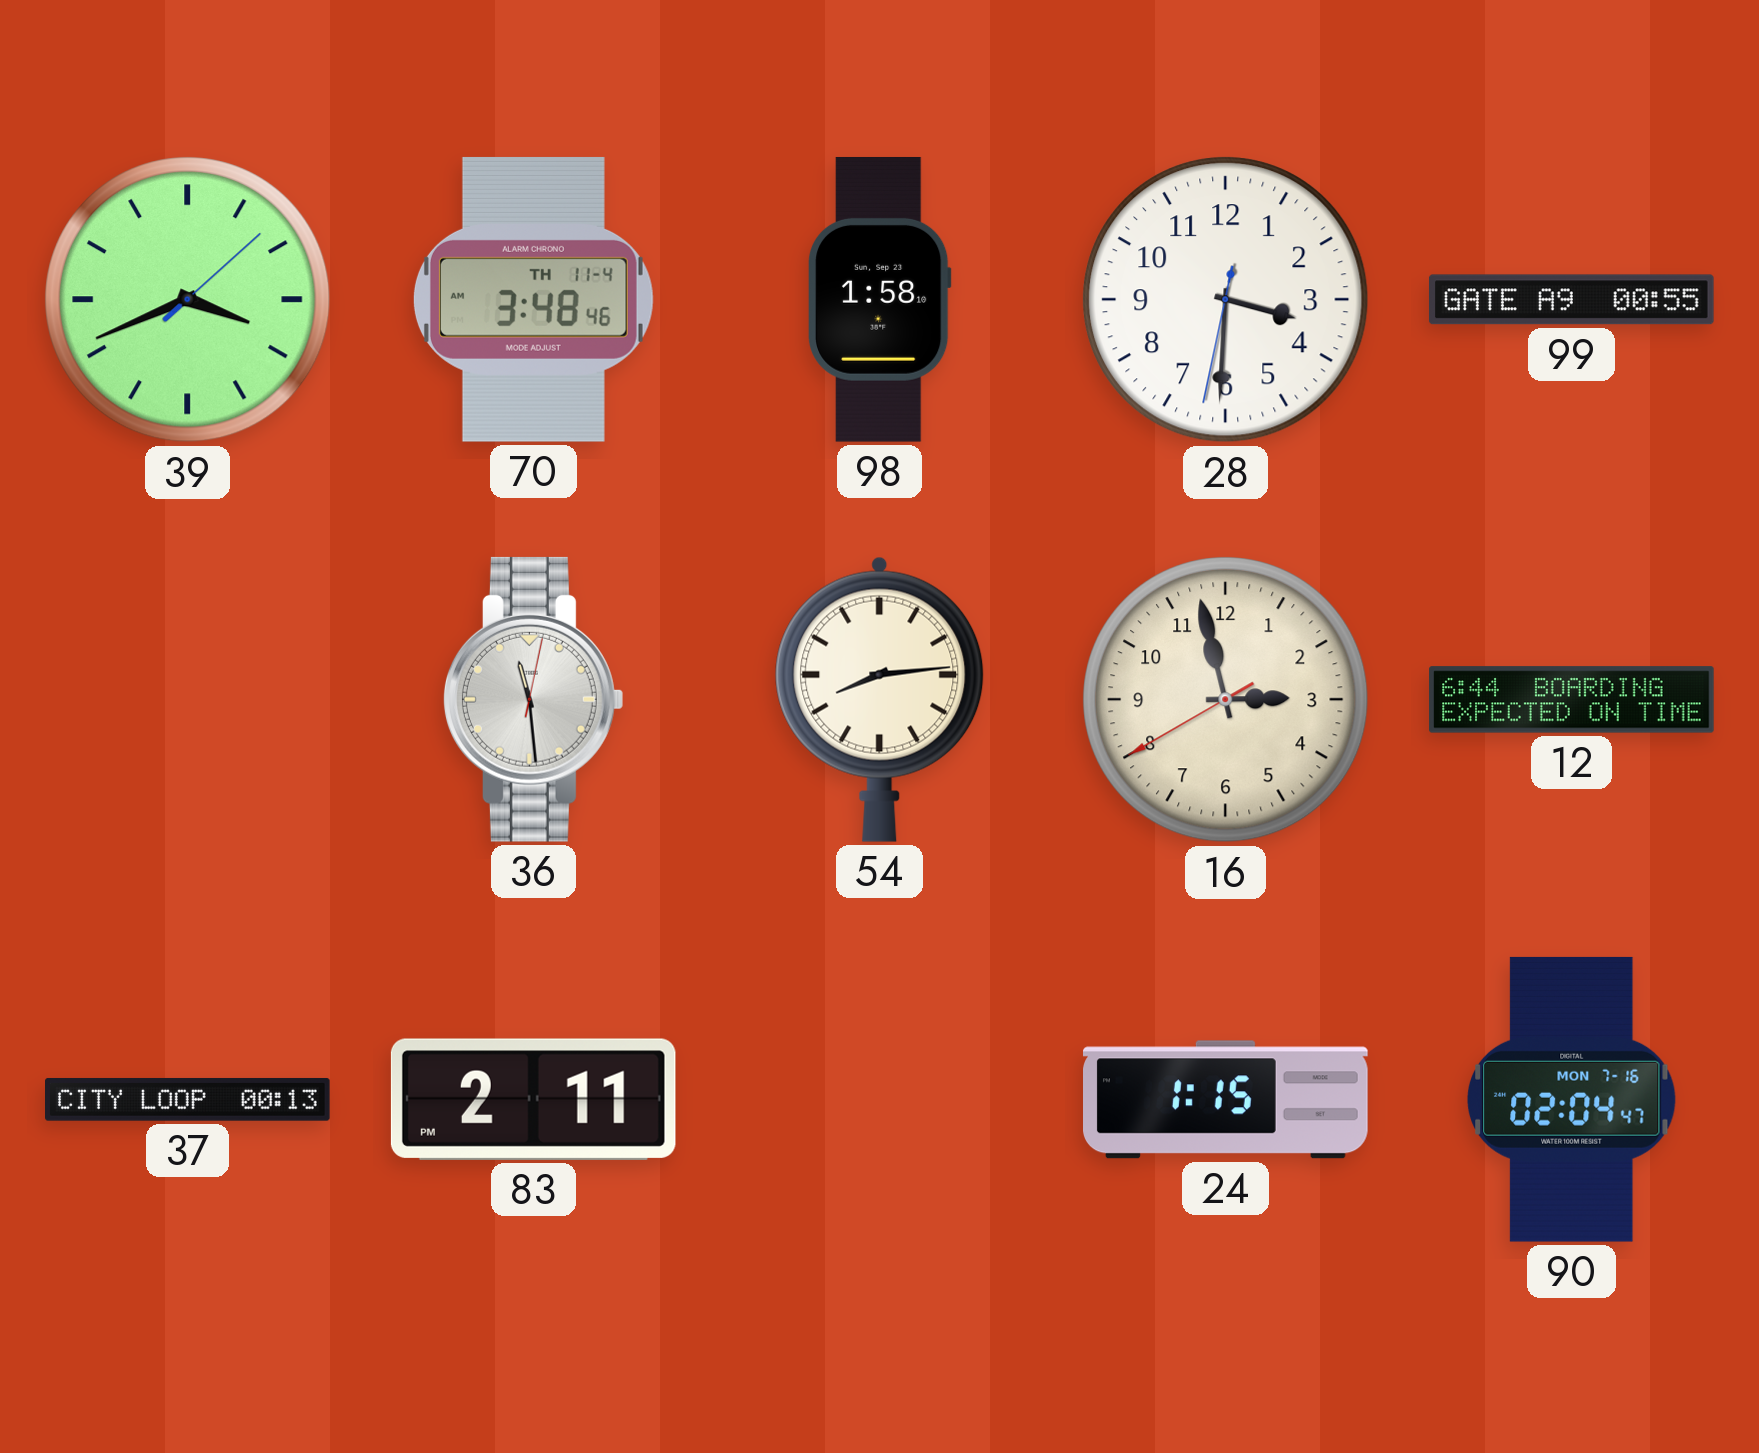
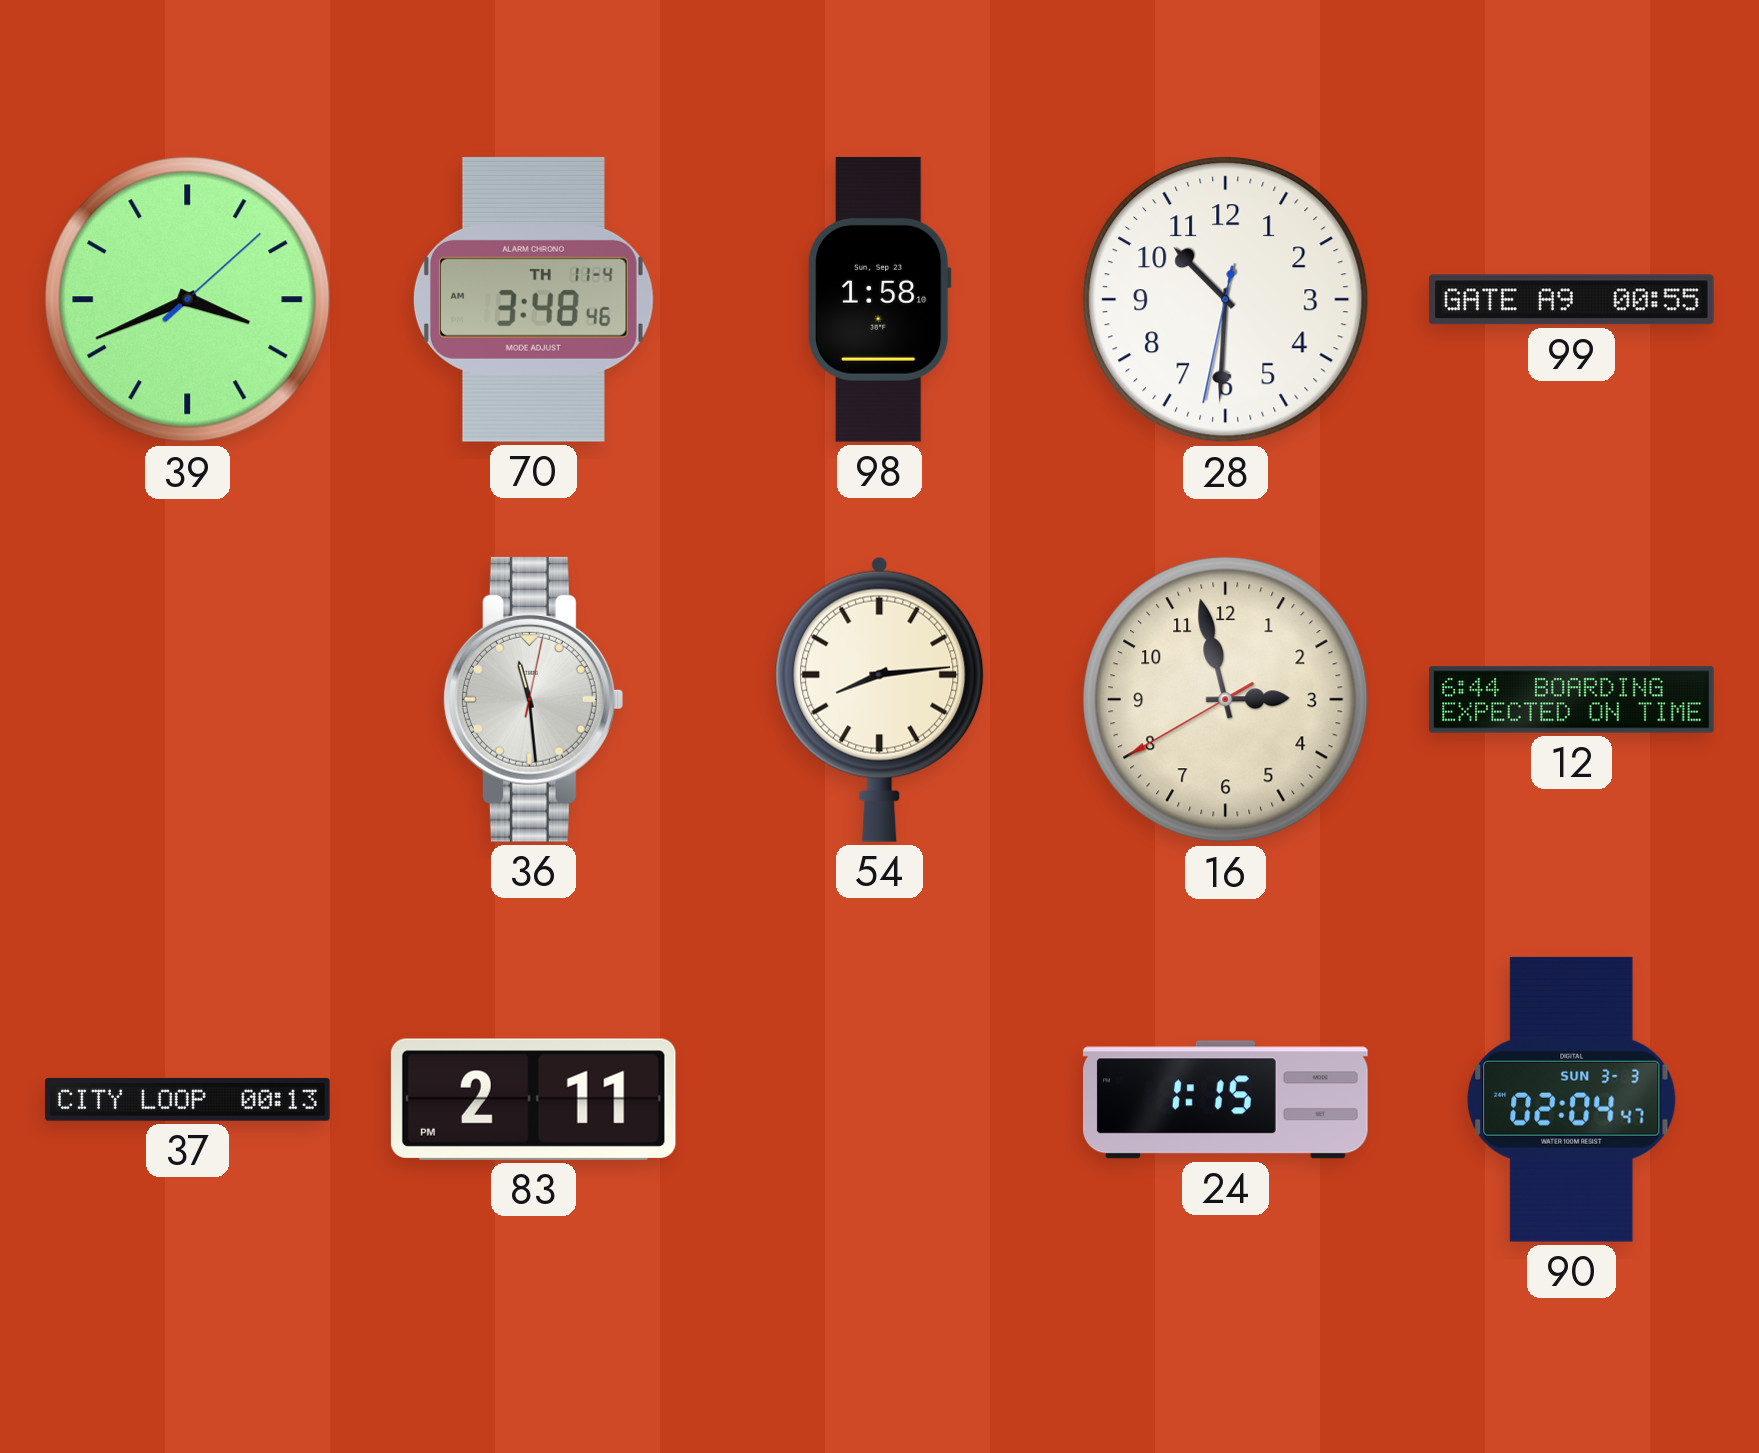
28: 3:30 -> 10:30
90 date: MON 7-16 -> SUN 3-3
